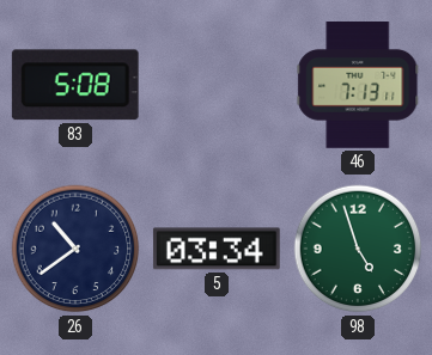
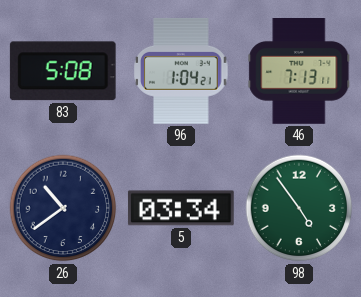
96: none -> 1:04
98: 4:57 -> 4:54
